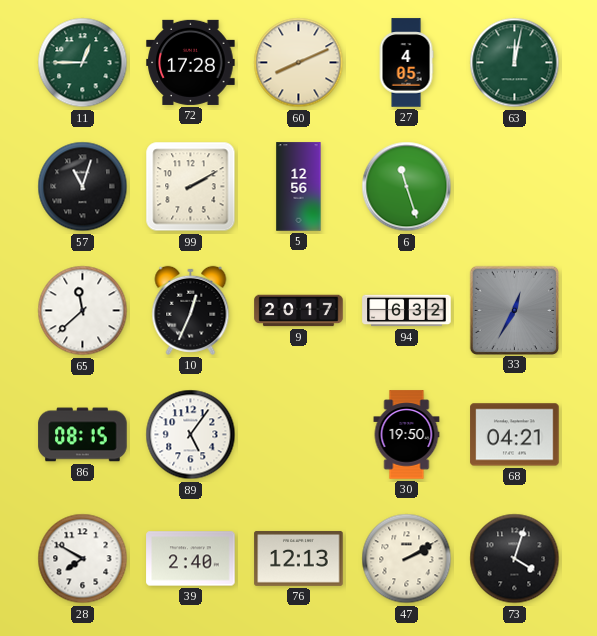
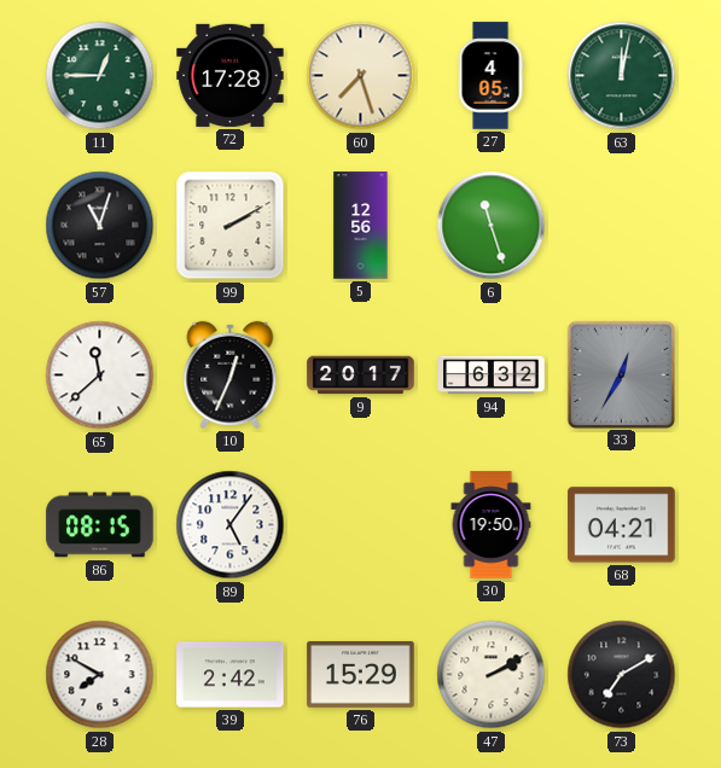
60: 8:11 -> 7:27
39: 2:40 -> 2:42
76: 12:13 -> 15:29
73: 4:03 -> 7:10
